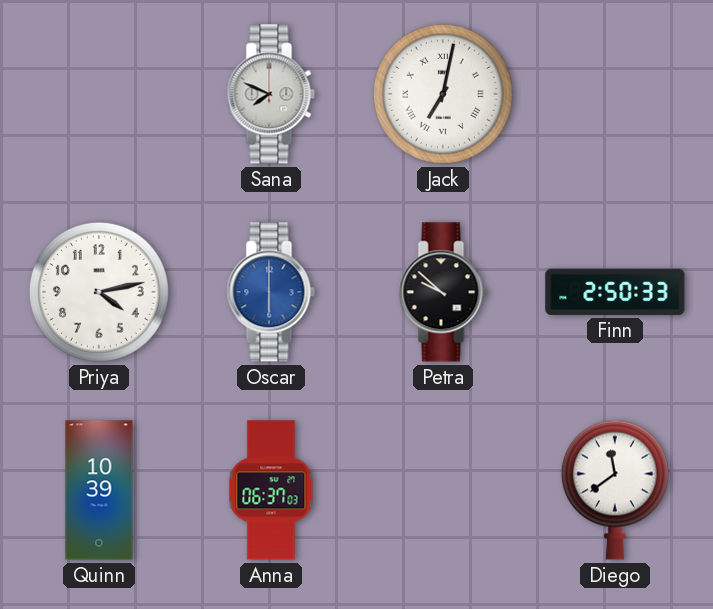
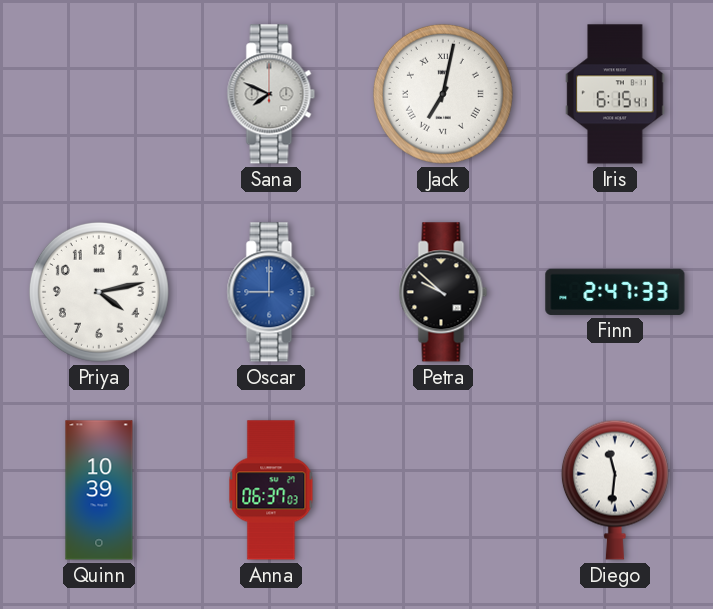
Iris: none -> 6:15
Oscar: 6:00 -> 9:00
Finn: 2:50 -> 2:47
Diego: 11:39 -> 11:31
